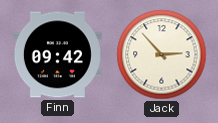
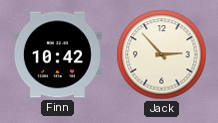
Finn: 09:42 -> 10:42
